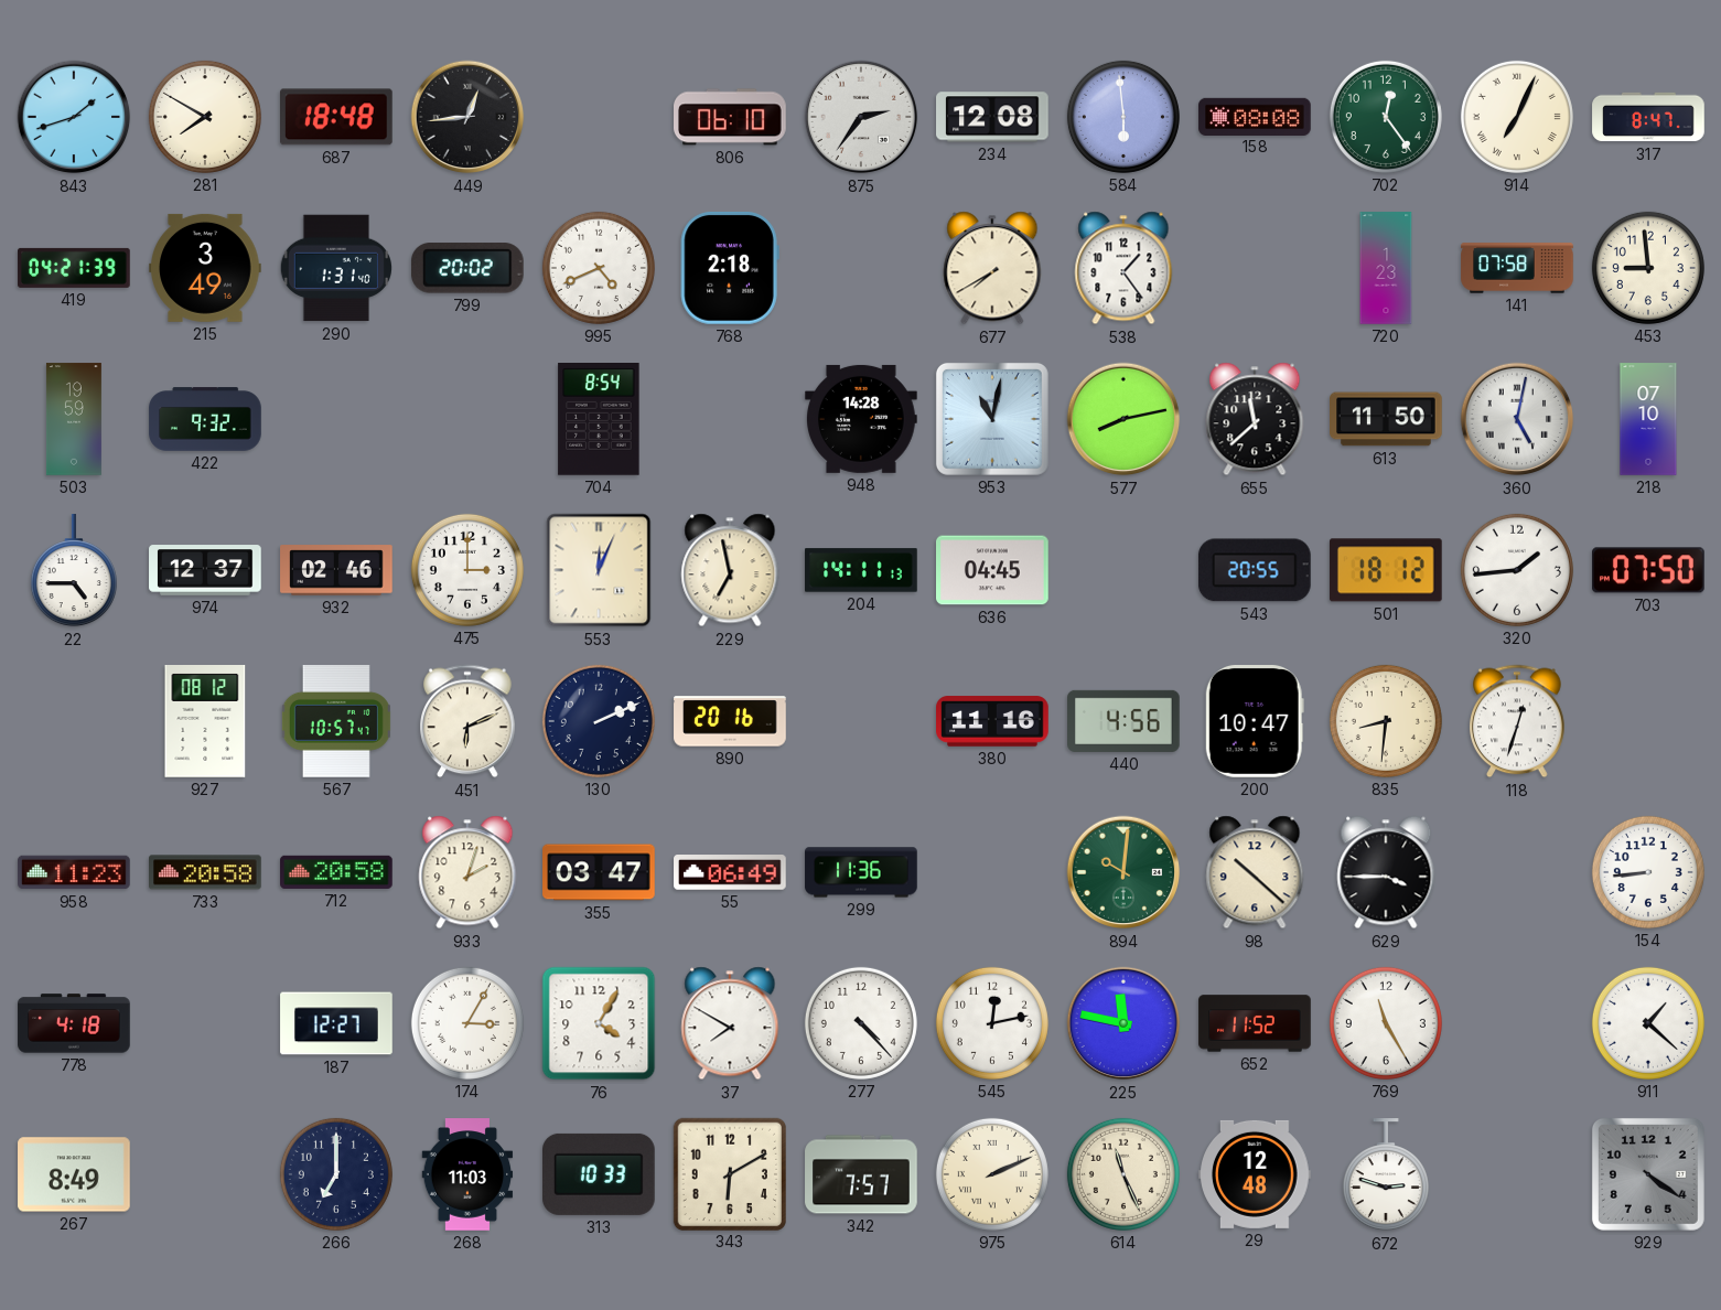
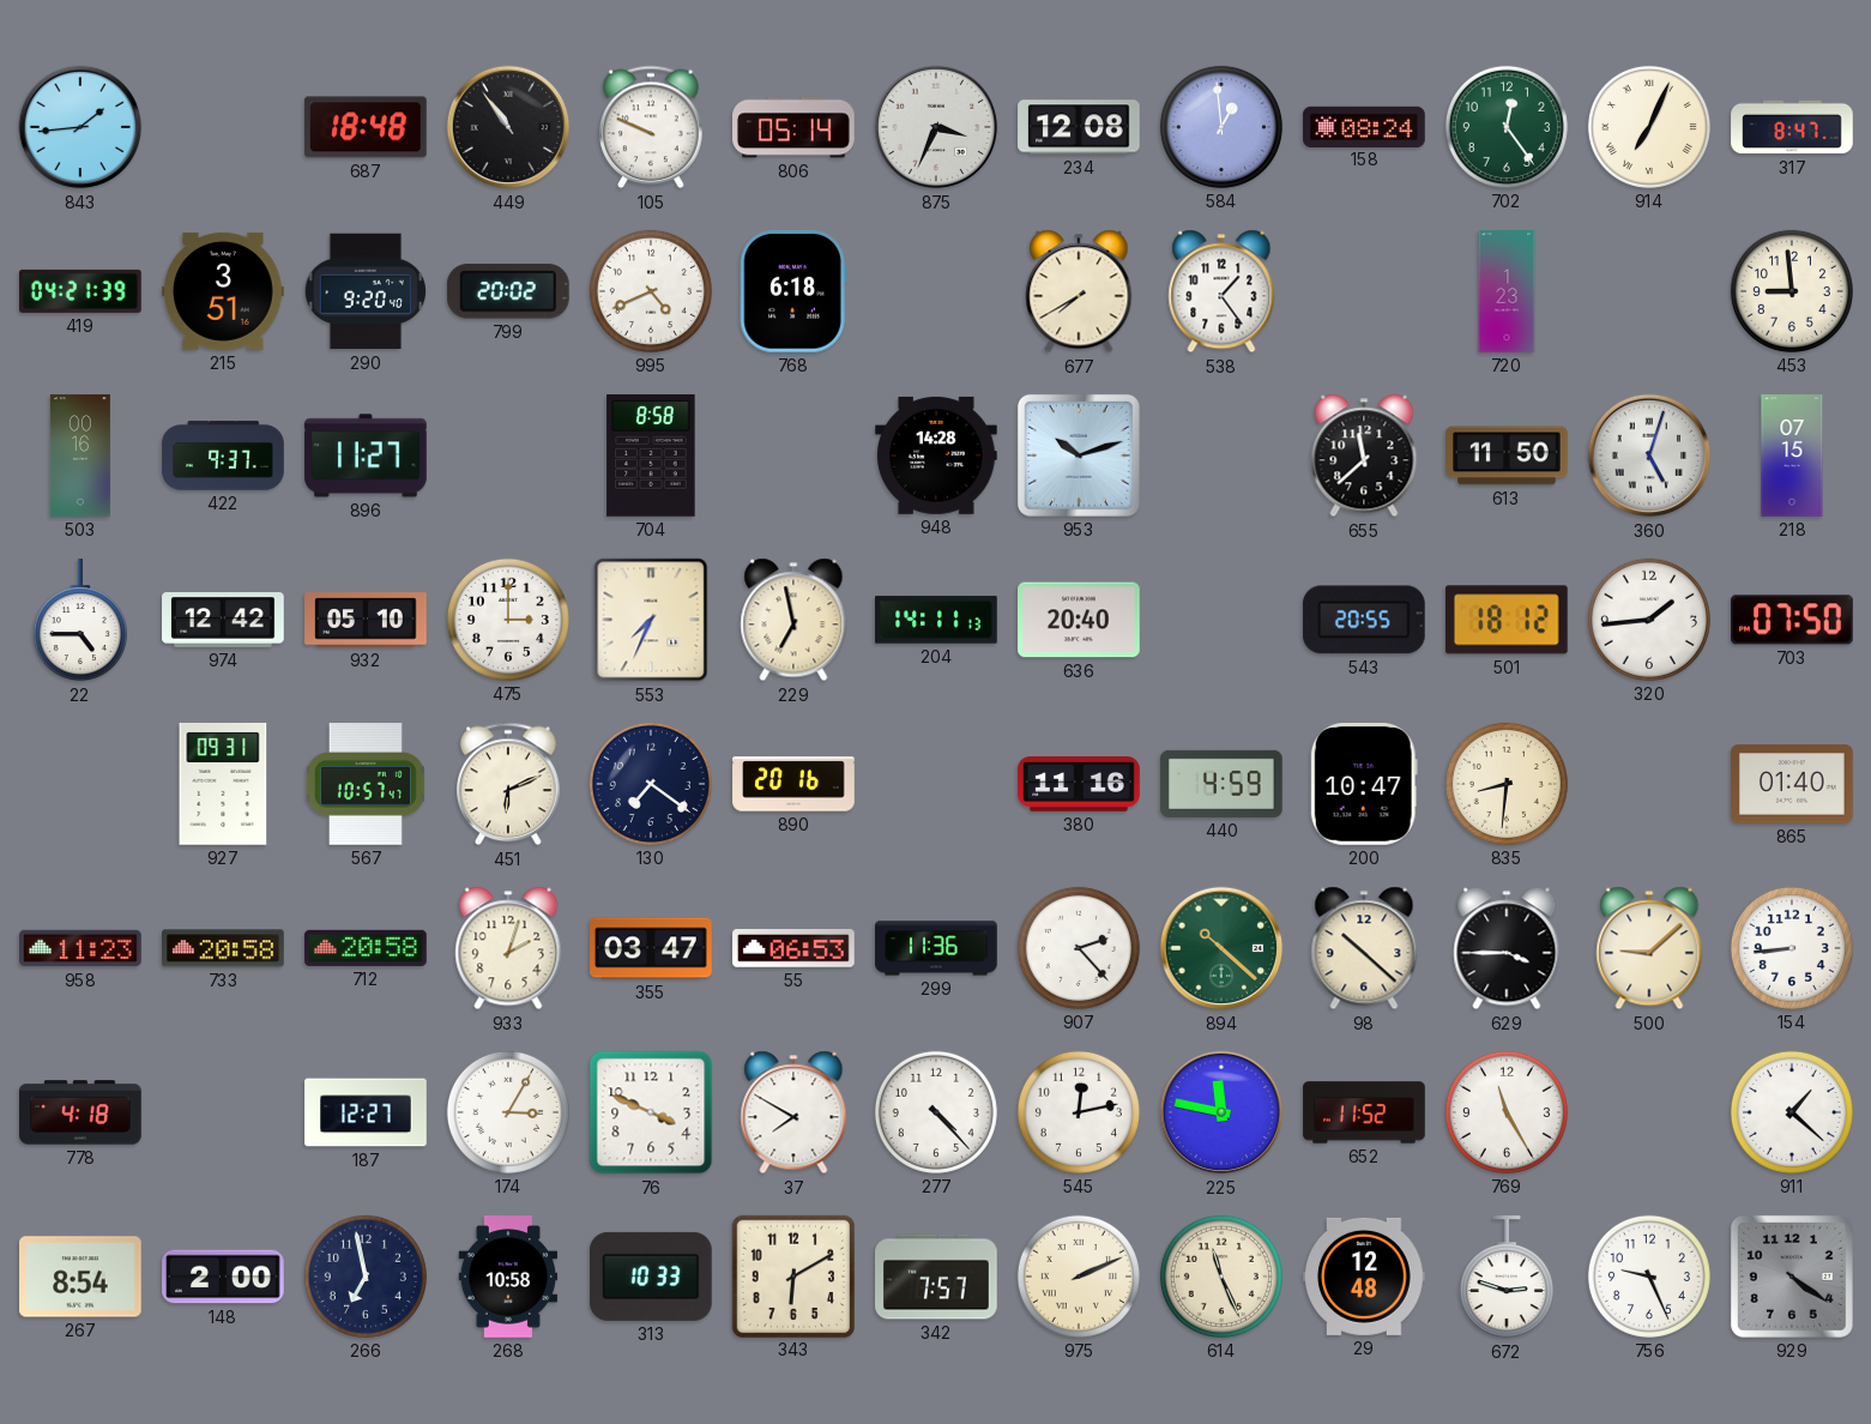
843: 1:42 -> 1:44
281: 7:50 -> none
449: 12:44 -> 10:54
105: none -> 9:49
806: 06:10 -> 05:14
875: 2:36 -> 3:34
584: 5:59 -> 12:59
158: 08:08 -> 08:24
215: 3:49 -> 3:51
290: 1:31 -> 9:20
768: 2:18 -> 6:18
141: 07:58 -> none
503: 19:59 -> 00:16
422: 9:32 -> 9:37
896: none -> 11:27
704: 8:54 -> 8:58
953: 11:02 -> 10:12
577: 8:13 -> none
360: 5:02 -> 5:03
218: 07:10 -> 07:15
974: 12:37 -> 12:42
932: 02:46 -> 05:10
553: 12:04 -> 7:34
636: 04:45 -> 20:40
927: 08:12 -> 09:31
130: 2:11 -> 7:21
440: 4:56 -> 4:59
118: 12:33 -> none
865: none -> 01:40
55: 06:49 -> 06:53
907: none -> 2:23
894: 10:01 -> 10:22
500: none -> 9:08
76: 4:05 -> 3:49
267: 8:49 -> 8:54
148: none -> 2:00
266: 7:00 -> 6:58
268: 11:03 -> 10:58
756: none -> 9:26
